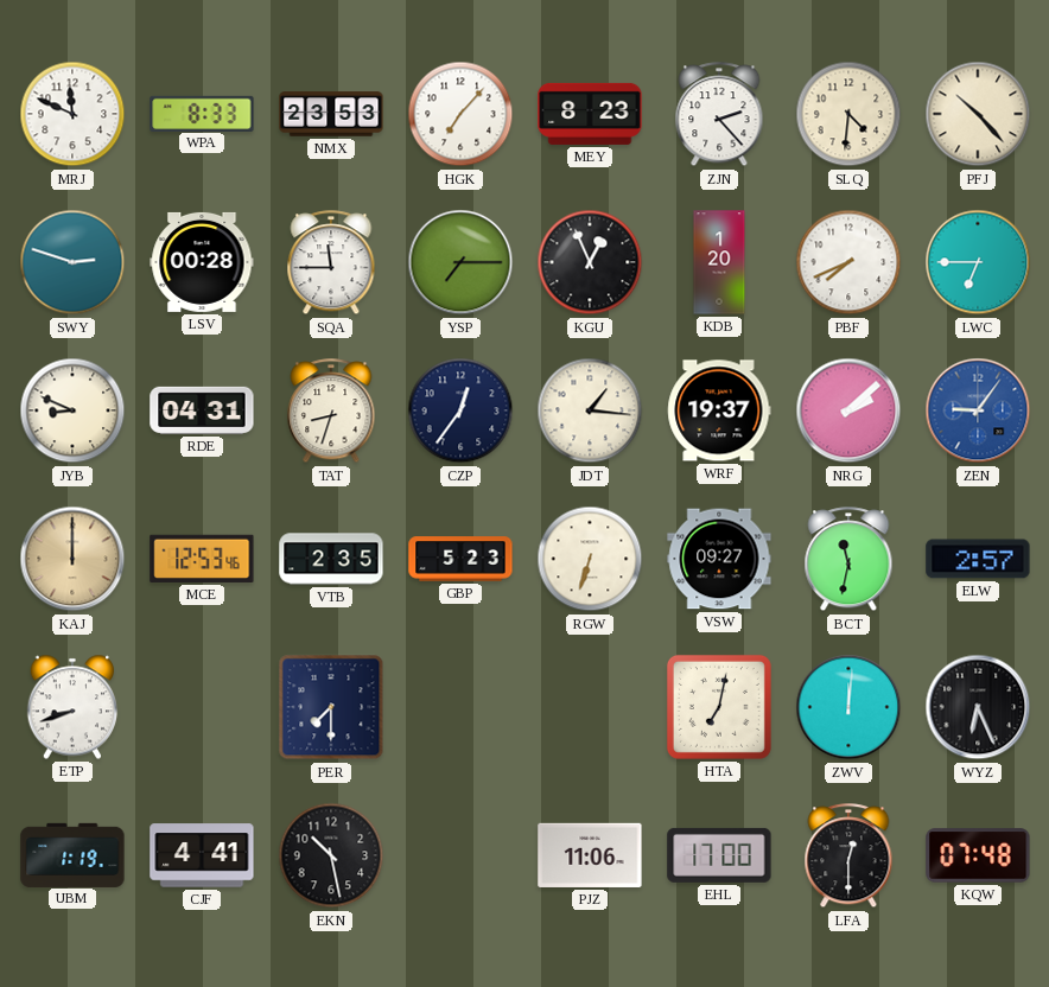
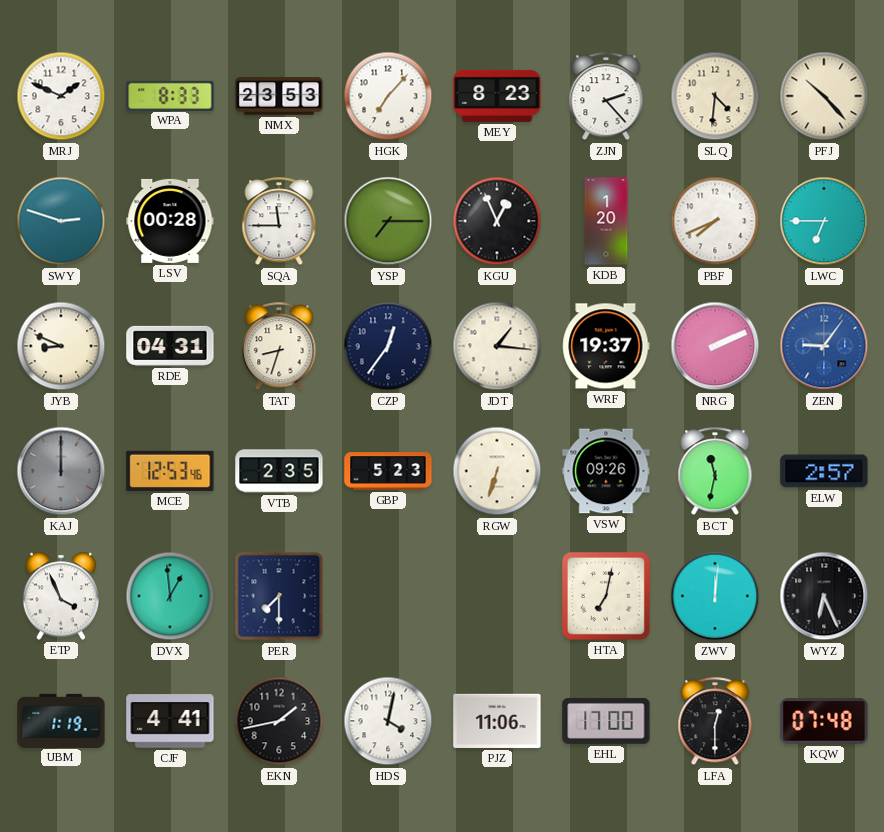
MRJ: 11:49 -> 1:49
NRG: 2:08 -> 2:11
KAJ dial: champagne -> grey
VSW: 09:27 -> 09:26
ETP: 8:42 -> 3:56
DVX: none -> 12:59
EKN: 10:28 -> 1:43
HDS: none -> 4:02
